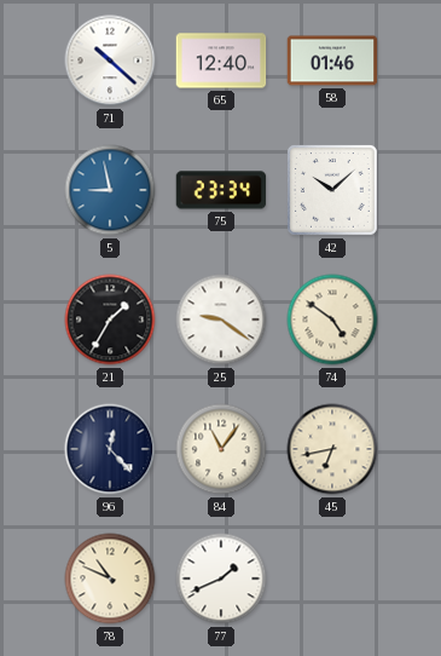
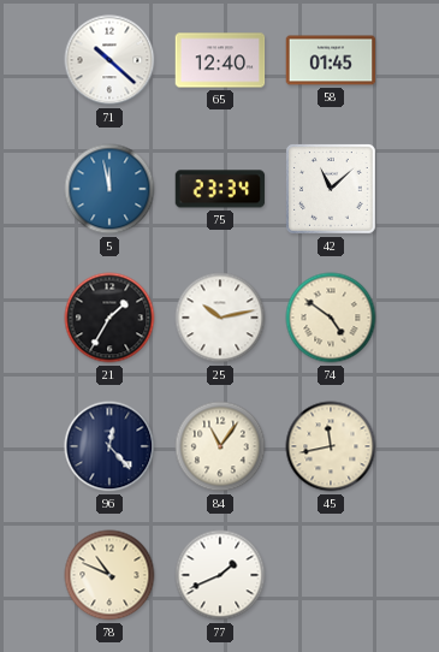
58: 01:46 -> 01:45
5: 8:58 -> 11:58
42: 10:08 -> 11:08
25: 9:21 -> 10:13
45: 6:43 -> 11:43
